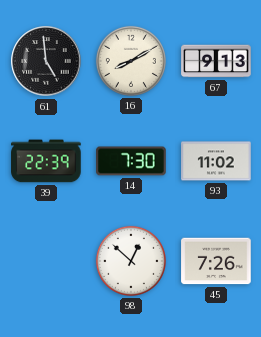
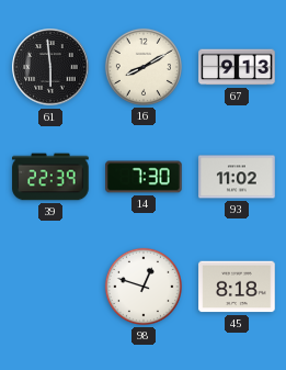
61: 4:59 -> 5:59
98: 12:52 -> 12:48
45: 7:26 -> 8:18
